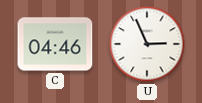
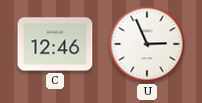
C: 04:46 -> 12:46
